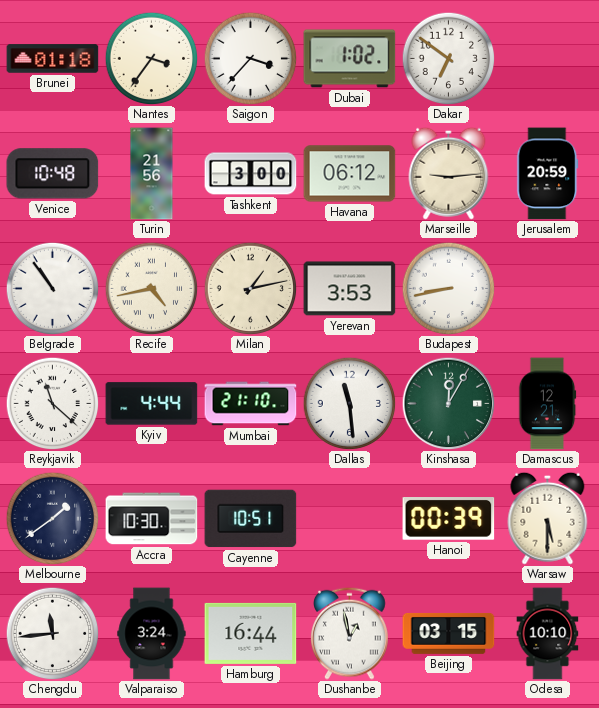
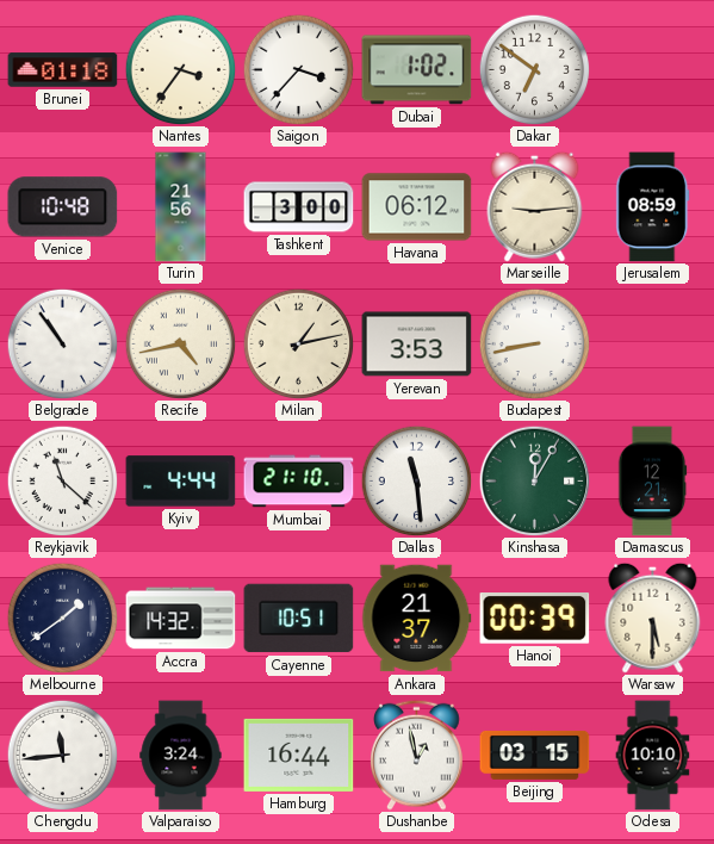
Jerusalem: 20:59 -> 08:59
Accra: 10:30 -> 14:32
Ankara: none -> 21:37
